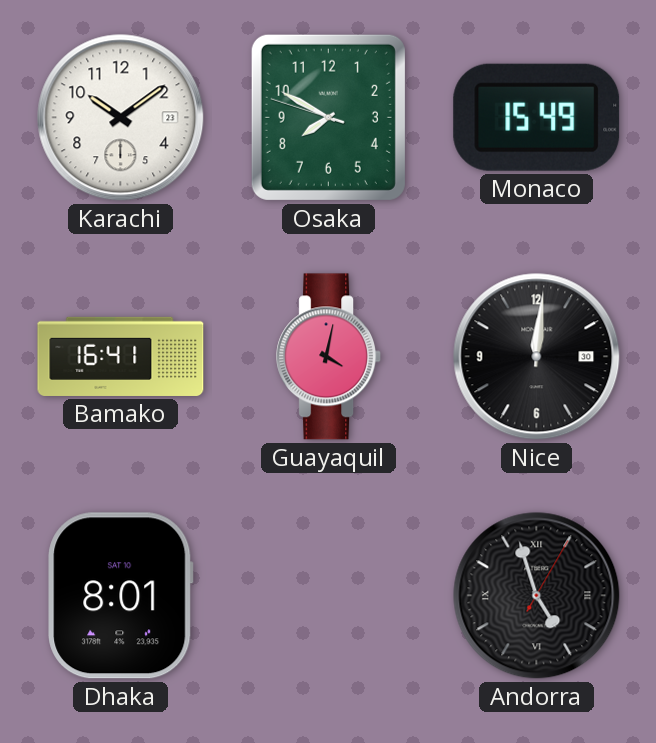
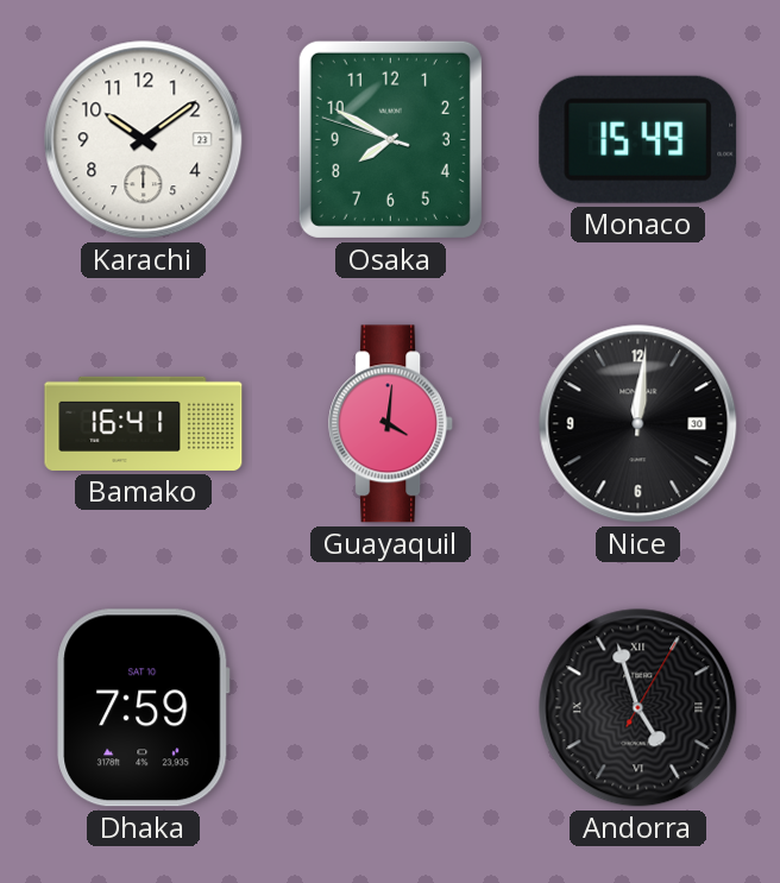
Guayaquil: 4:02 -> 4:01
Dhaka: 8:01 -> 7:59
